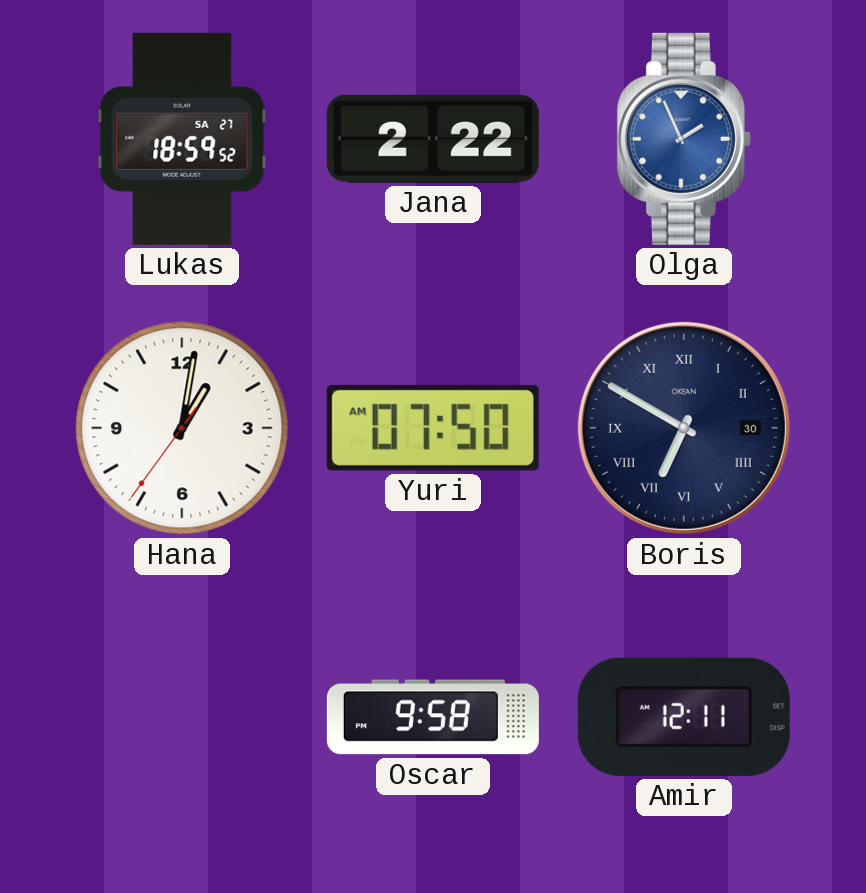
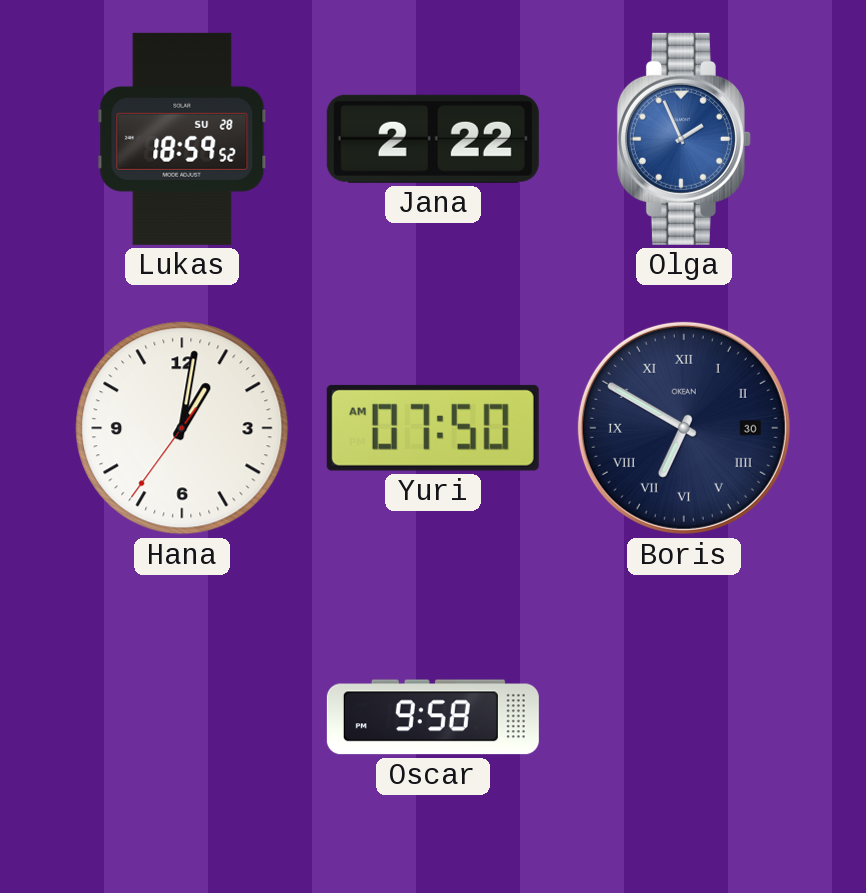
Lukas date: SA 27 -> SU 28
Amir: 12:11 -> none
